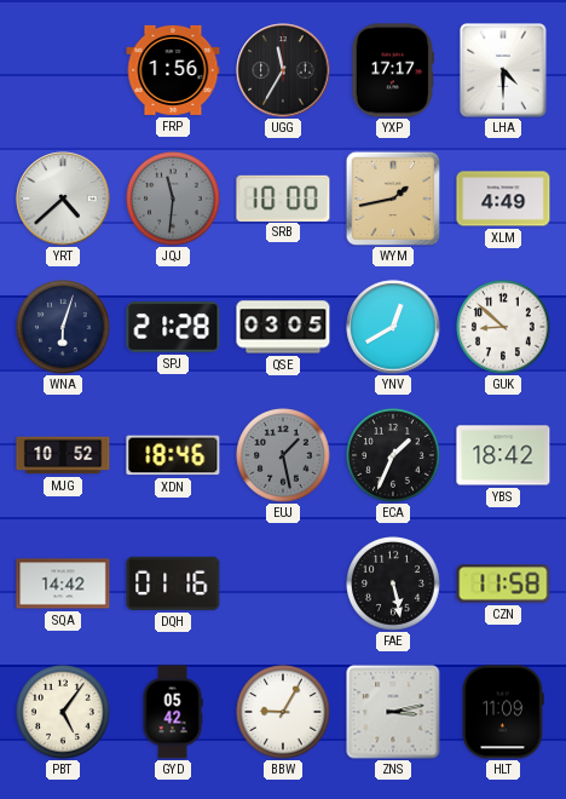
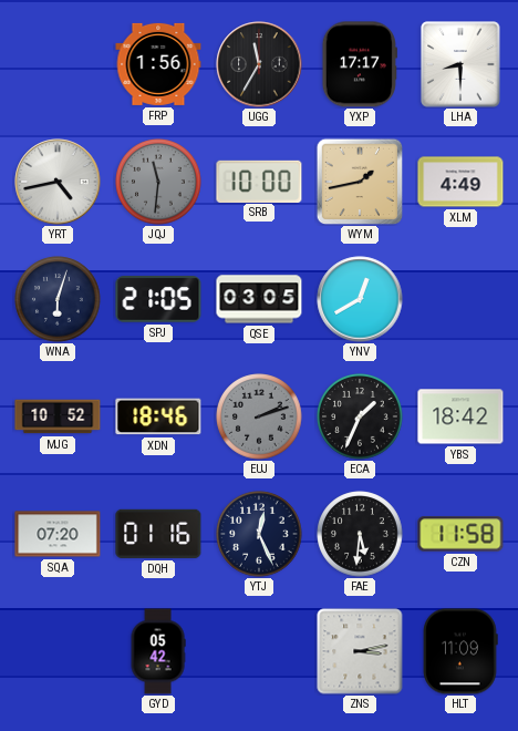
LHA: 4:30 -> 8:30
YRT: 4:38 -> 4:43
SPJ: 21:28 -> 21:05
GUK: 8:52 -> none
EUJ: 1:28 -> 2:12
SQA: 14:42 -> 07:20
YTJ: none -> 12:26
FAE: 5:28 -> 5:31
PBT: 5:06 -> none
BBW: 9:05 -> none
